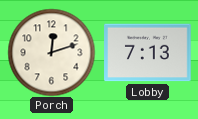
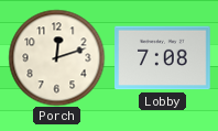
Lobby: 7:13 -> 7:08
